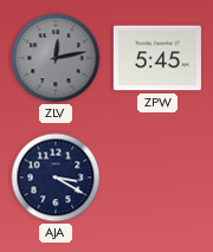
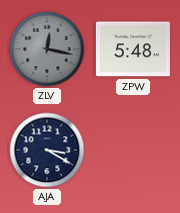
ZLV: 12:13 -> 12:17
ZPW: 5:45 -> 5:48
